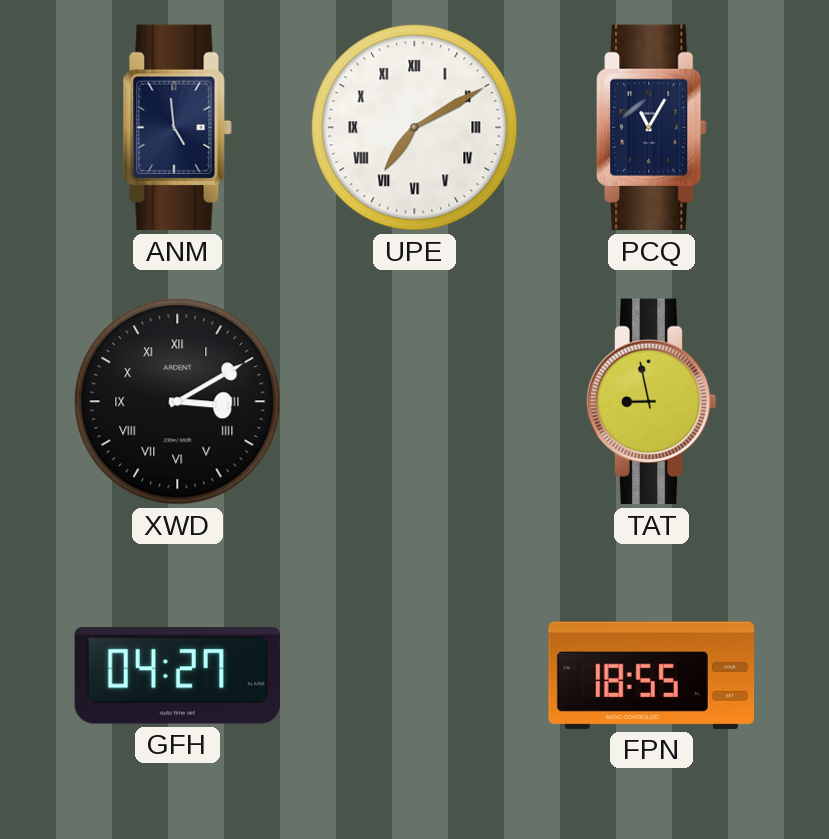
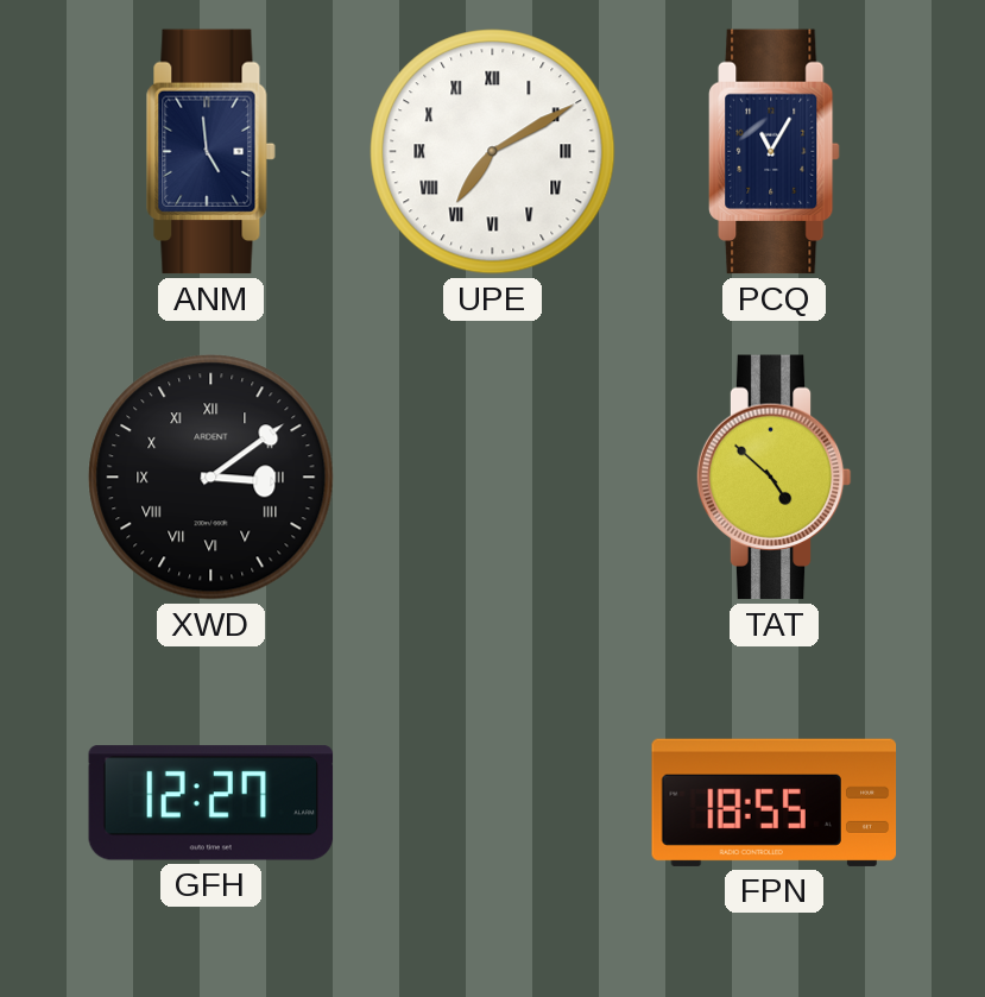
XWD: 3:10 -> 3:09
TAT: 8:58 -> 4:52
GFH: 04:27 -> 12:27
